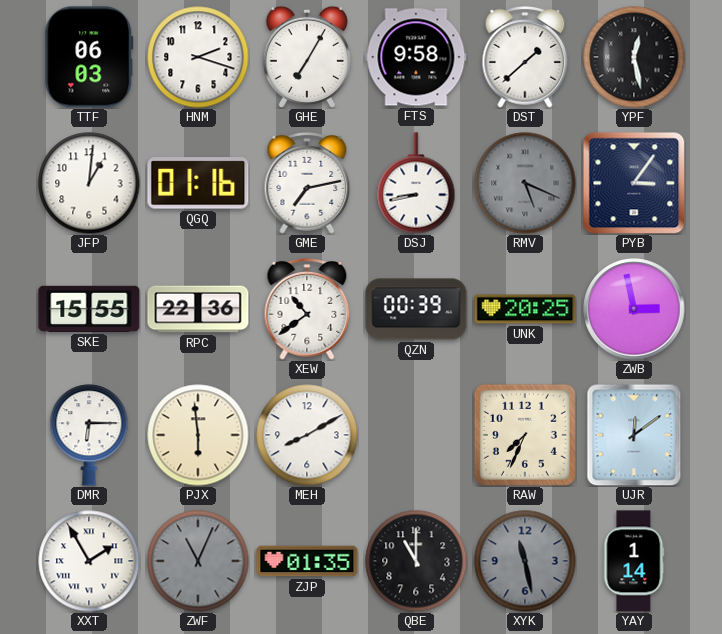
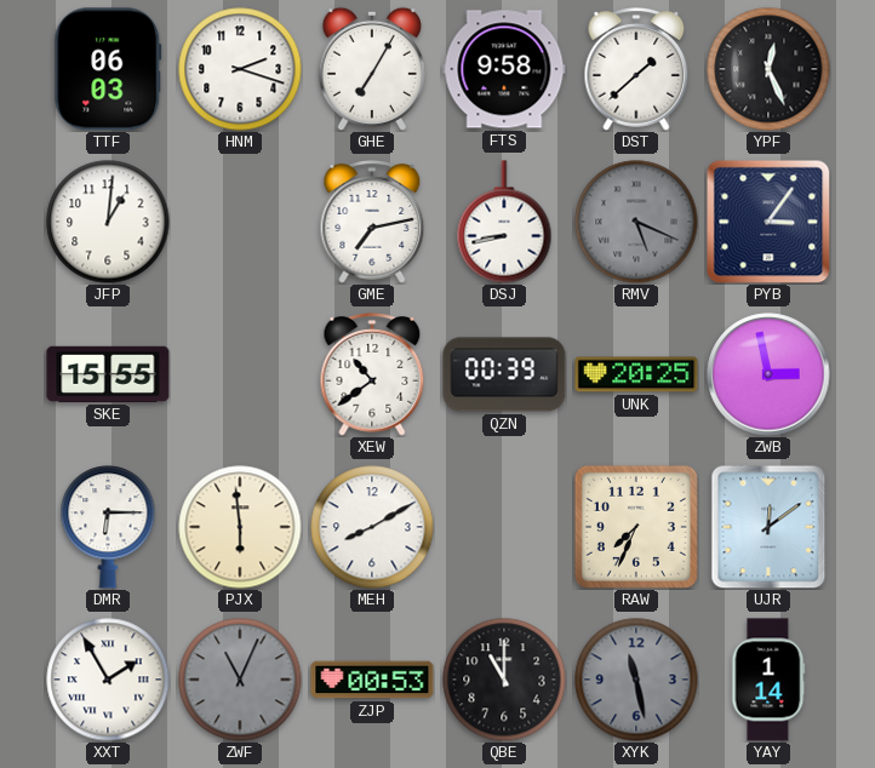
YPF: 12:28 -> 12:26
QGQ: 01:16 -> none
RPC: 22:36 -> none
ZJP: 01:35 -> 00:53
